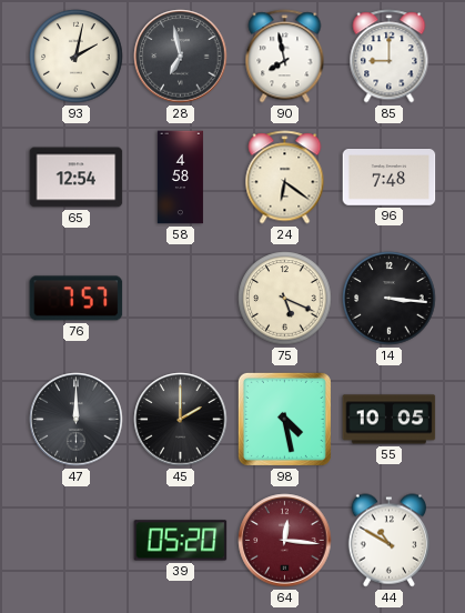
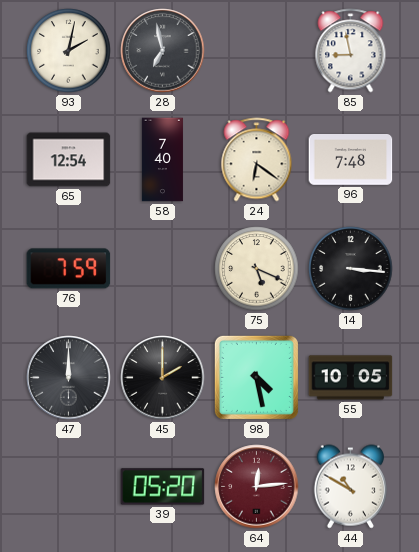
90: 7:58 -> none
85: 9:00 -> 8:58
58: 4:58 -> 7:40
76: 7:57 -> 7:59
64: 12:16 -> 12:14
